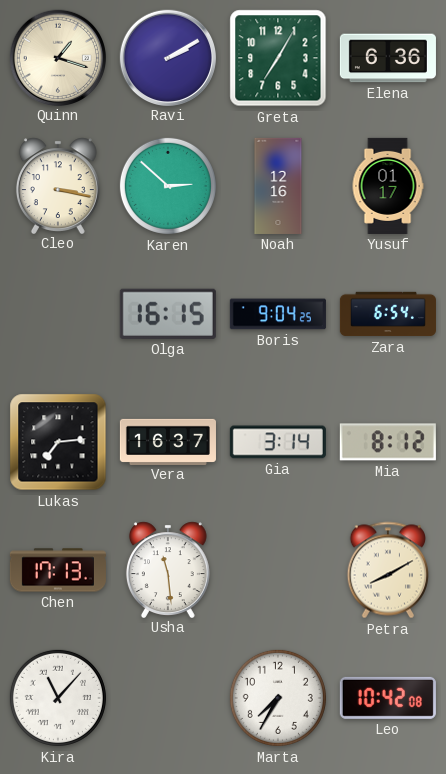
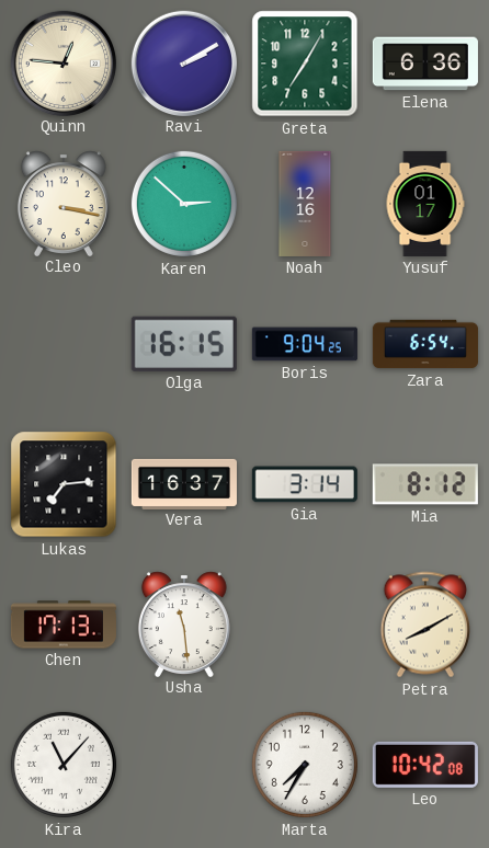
Quinn: 1:18 -> 12:46
